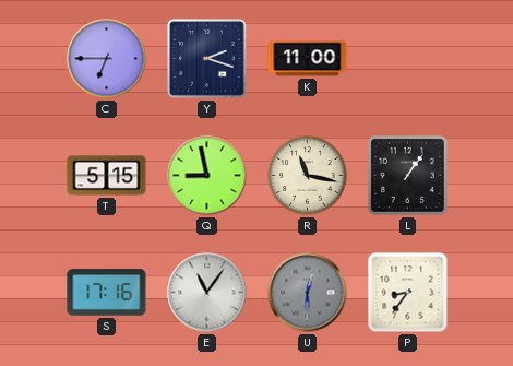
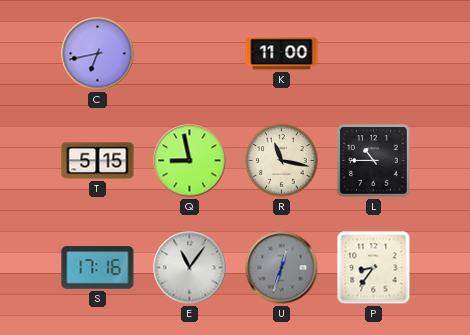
C: 6:45 -> 6:43
Y: 2:18 -> none
L: 1:06 -> 10:45
U: 12:30 -> 12:33
